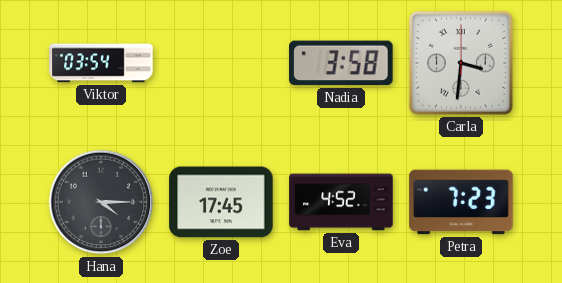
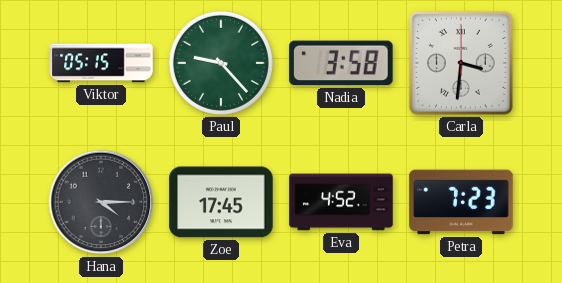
Viktor: 03:54 -> 05:15
Paul: none -> 9:23
